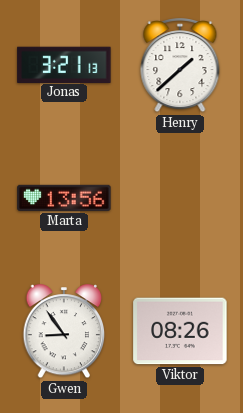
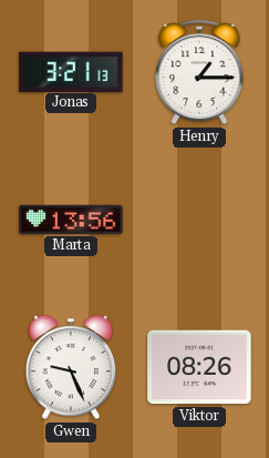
Henry: 1:38 -> 1:15
Gwen: 8:54 -> 9:26
